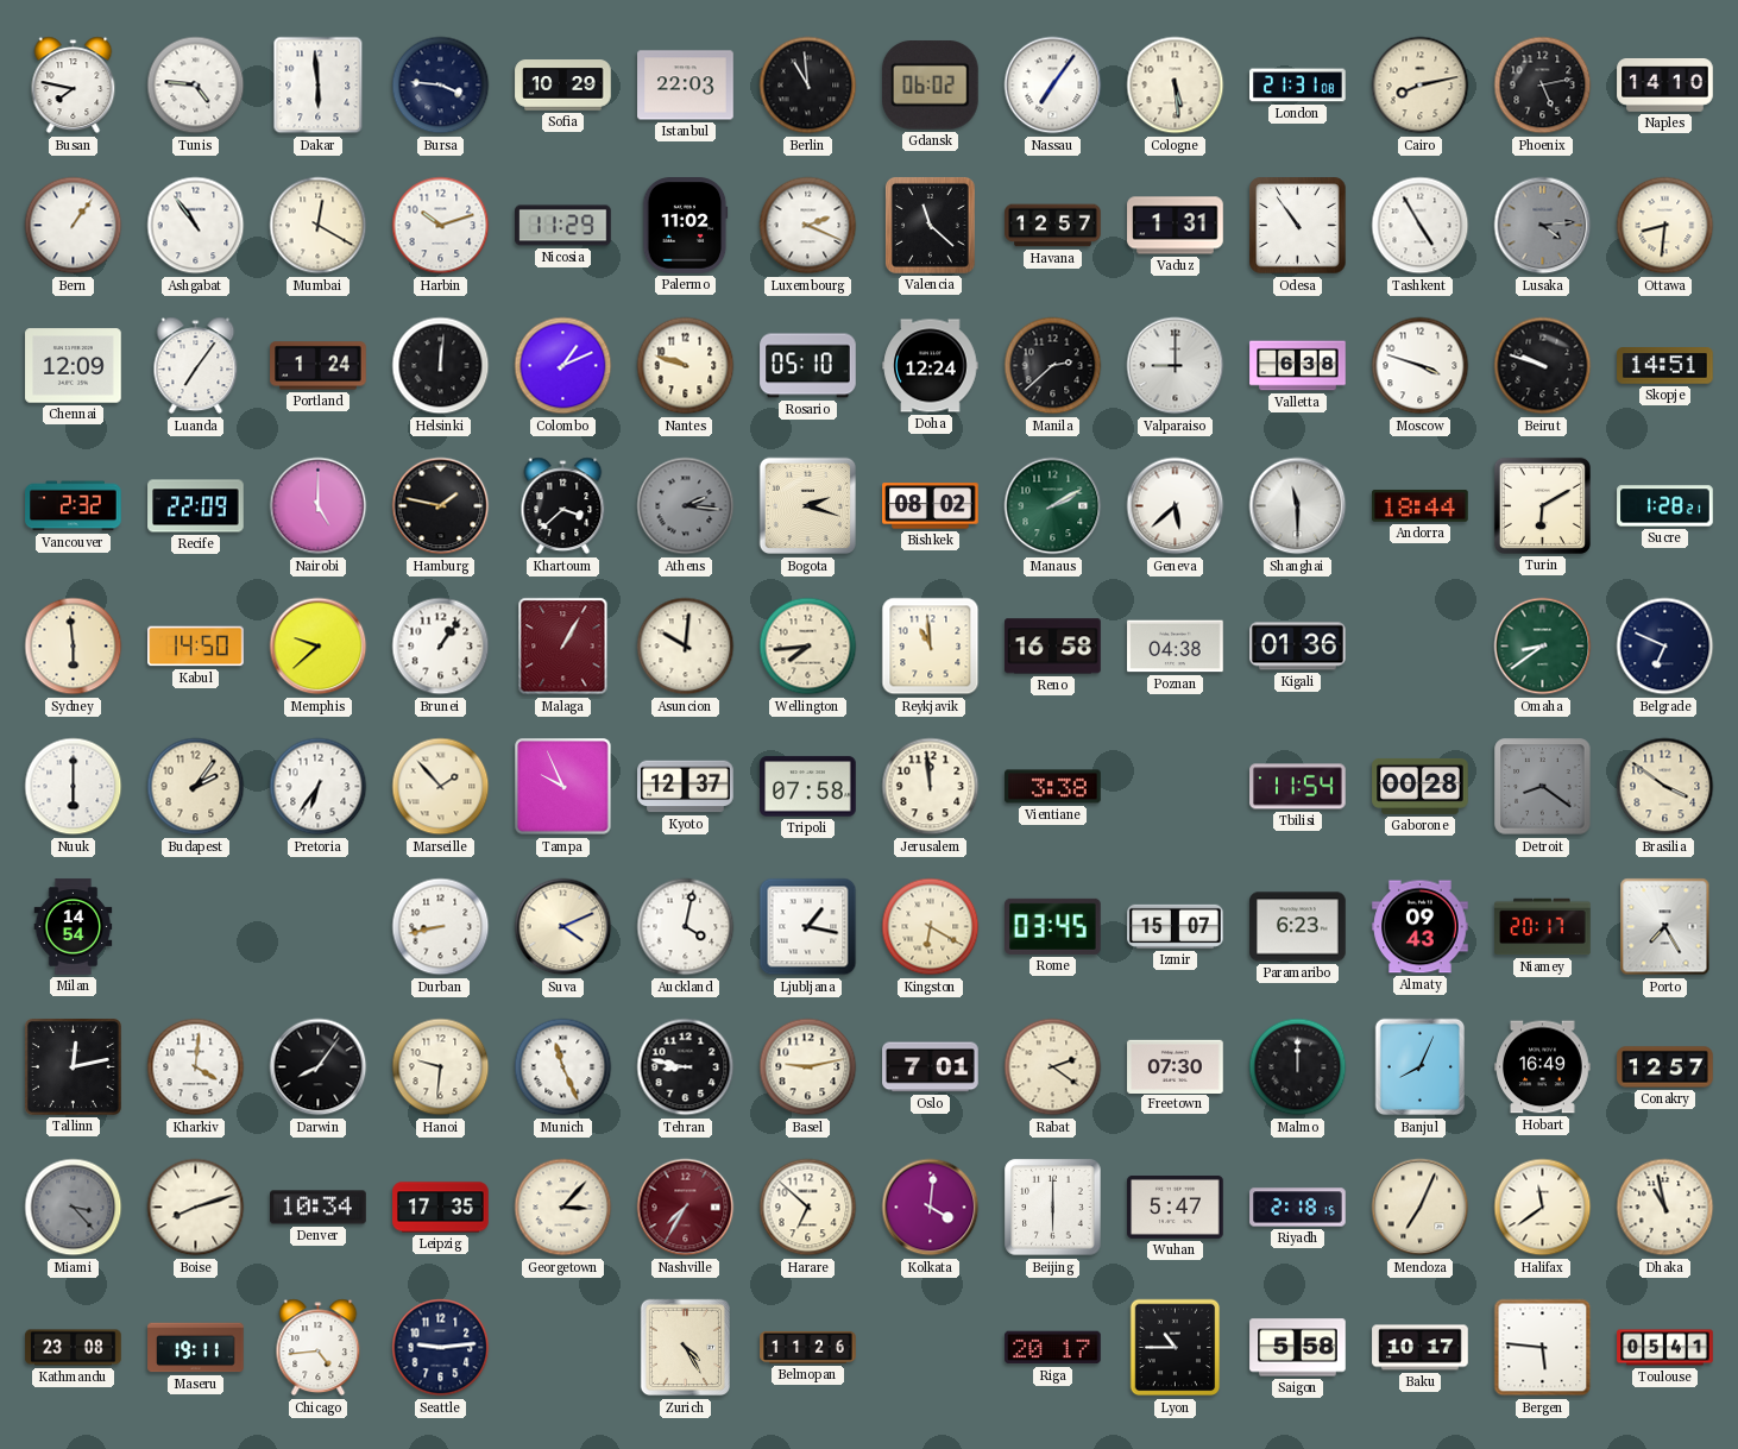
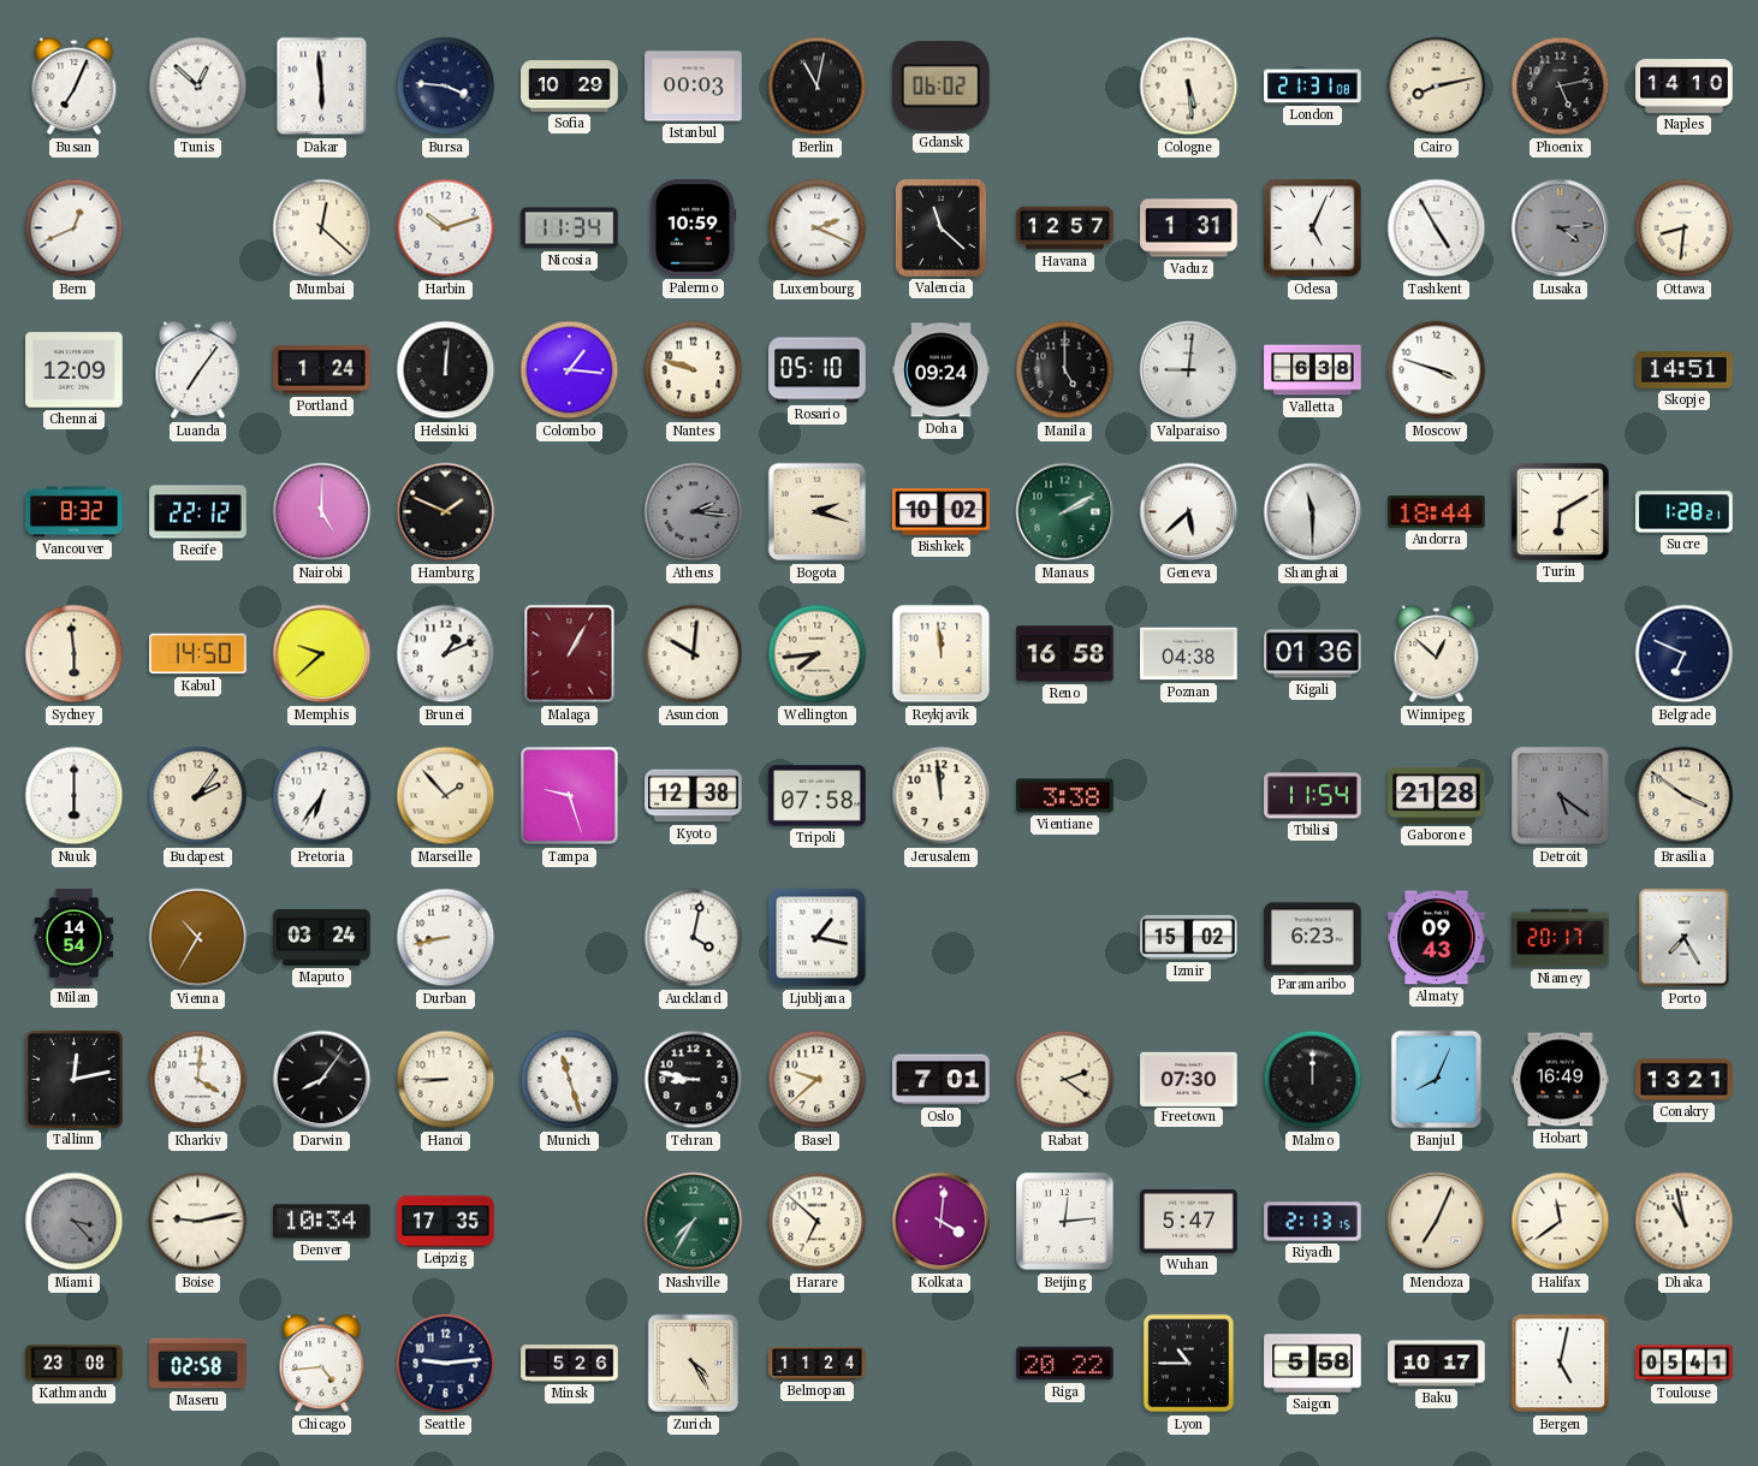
Busan: 7:47 -> 7:04
Tunis: 4:46 -> 12:52
Istanbul: 22:03 -> 00:03
Berlin: 10:59 -> 11:02
Nassau: 7:06 -> none
Bern: 1:06 -> 12:41
Ashgabat: 10:54 -> none
Mumbai: 12:20 -> 12:22
Nicosia: 11:29 -> 11:34
Palermo: 11:02 -> 10:59
Odesa: 10:54 -> 5:04
Colombo: 1:11 -> 1:16
Doha: 12:24 -> 09:24
Manila: 2:38 -> 5:00
Valparaiso: 9:00 -> 9:01
Beirut: 9:48 -> none
Vancouver: 2:32 -> 8:32
Recife: 22:09 -> 22:12
Hamburg: 1:47 -> 1:49
Khartoum: 3:38 -> none
Bishkek: 08:02 -> 10:02
Brunei: 1:06 -> 1:11
Reykjavik: 10:59 -> 11:59
Winnipeg: none -> 12:52
Omaha: 8:39 -> none
Tampa: 9:56 -> 9:27
Kyoto: 12:37 -> 12:38
Gaborone: 00:28 -> 21:28
Detroit: 8:21 -> 5:21
Vienna: none -> 10:35
Maputo: none -> 03:24
Suva: 4:11 -> none
Kingston: 6:20 -> none
Rome: 03:45 -> none
Izmir: 15:07 -> 15:02
Hanoi: 9:31 -> 8:45
Munich: 11:26 -> 11:27
Basel: 9:13 -> 9:38
Conakry: 12:57 -> 13:21
Boise: 8:12 -> 9:13
Georgetown: 3:07 -> none
Nashville dial: burgundy -> green
Beijing: 6:00 -> 12:14
Riyadh: 2:18 -> 2:13
Maseru: 19:11 -> 02:58
Minsk: none -> 5:26
Belmopan: 11:26 -> 11:24
Riga: 20:17 -> 20:22
Bergen: 5:46 -> 5:02
